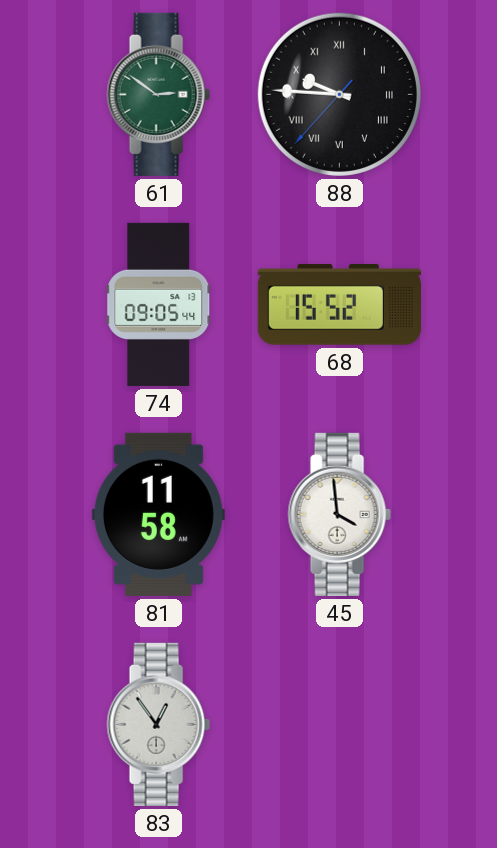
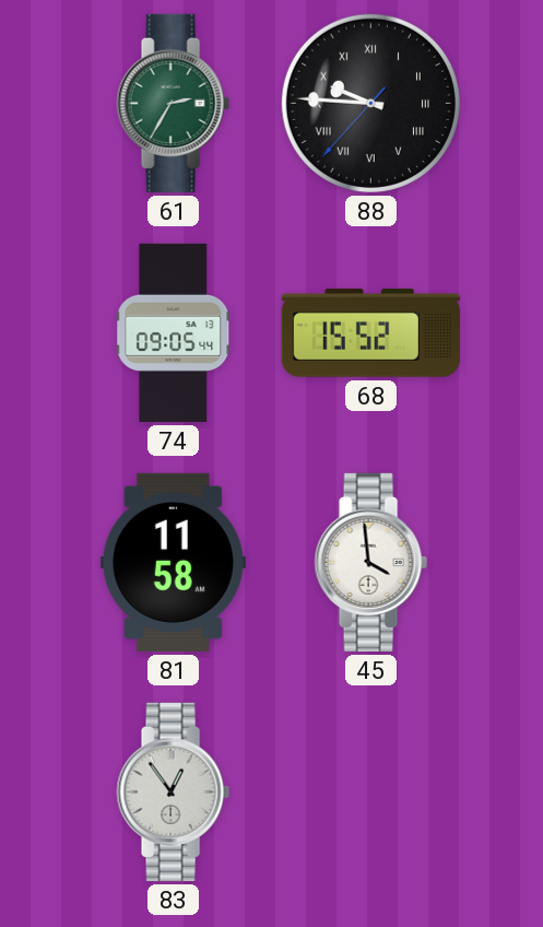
61: 2:51 -> 2:35
